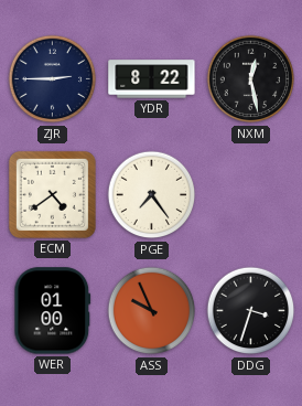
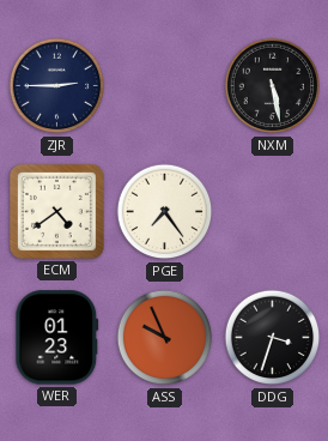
YDR: 8:22 -> none
NXM: 12:28 -> 5:28
WER: 01:00 -> 01:23
